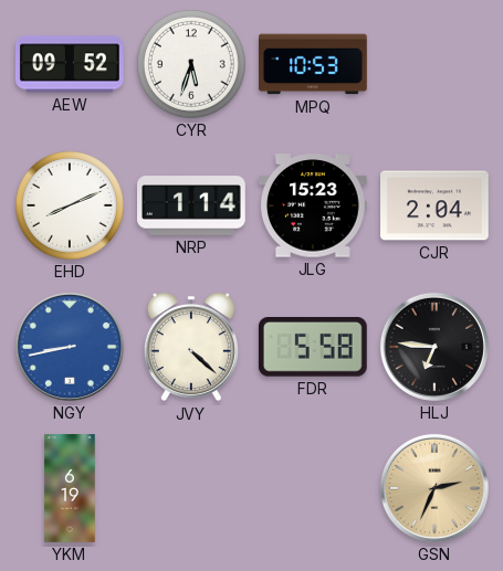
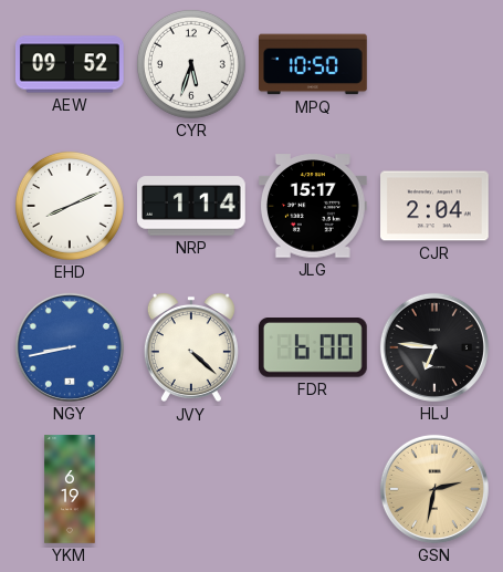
MPQ: 10:53 -> 10:50
JLG: 15:23 -> 15:17
FDR: 5:58 -> 6:00
GSN: 2:34 -> 2:32
